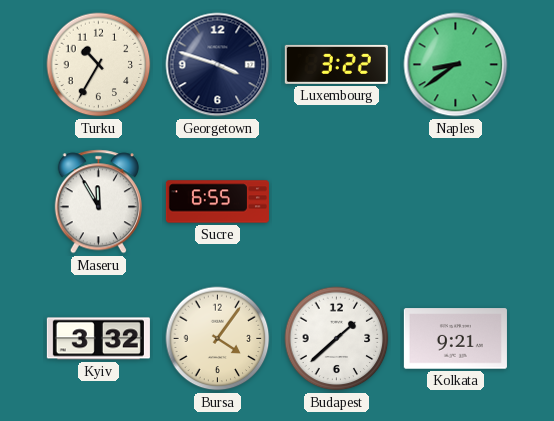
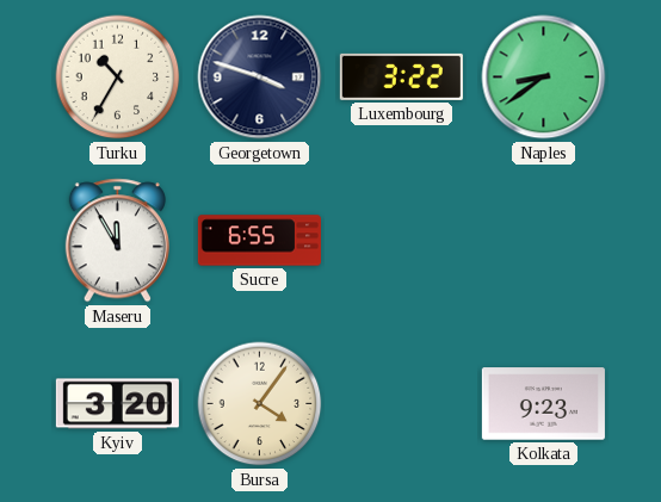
Kyiv: 3:32 -> 3:20
Budapest: 1:38 -> none
Kolkata: 9:21 -> 9:23
